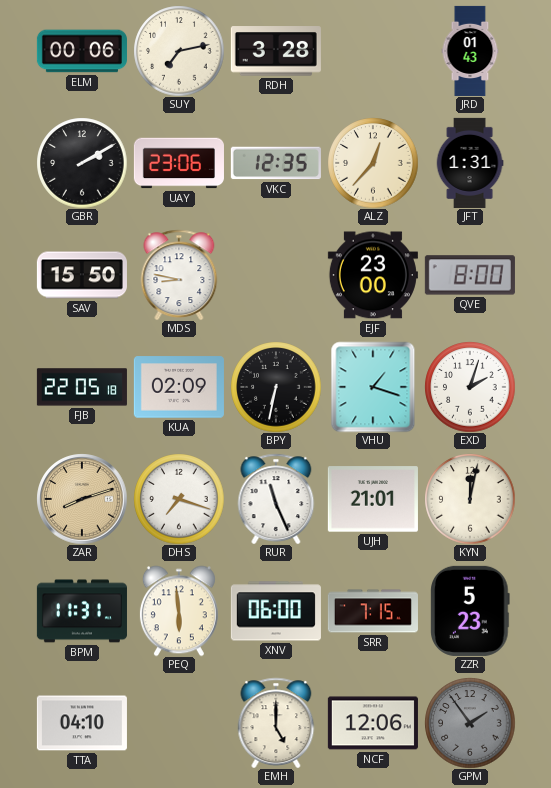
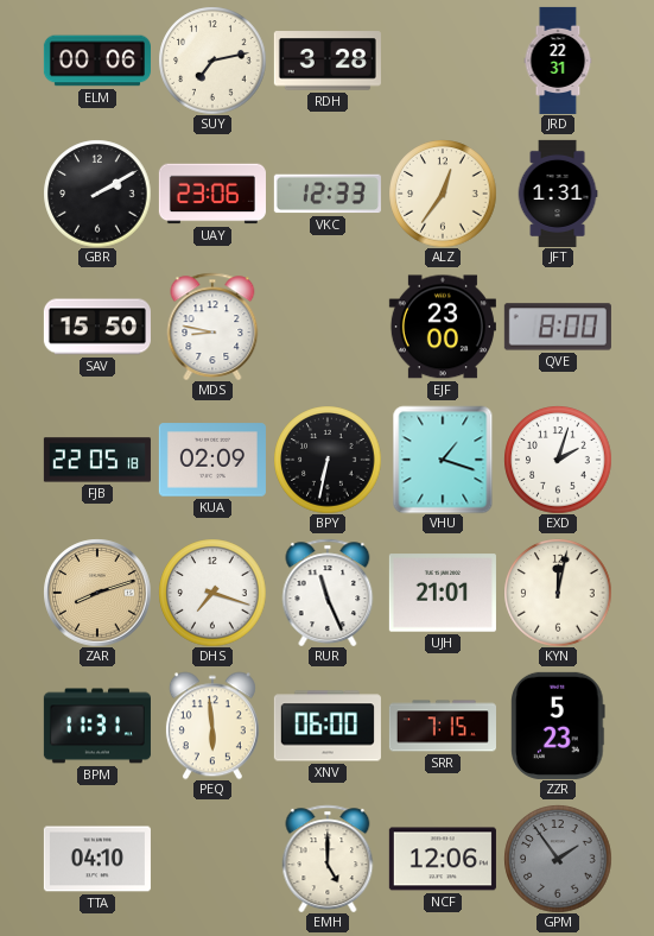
JRD: 01:43 -> 22:31
VKC: 12:35 -> 12:33
ALZ: 12:37 -> 12:36
